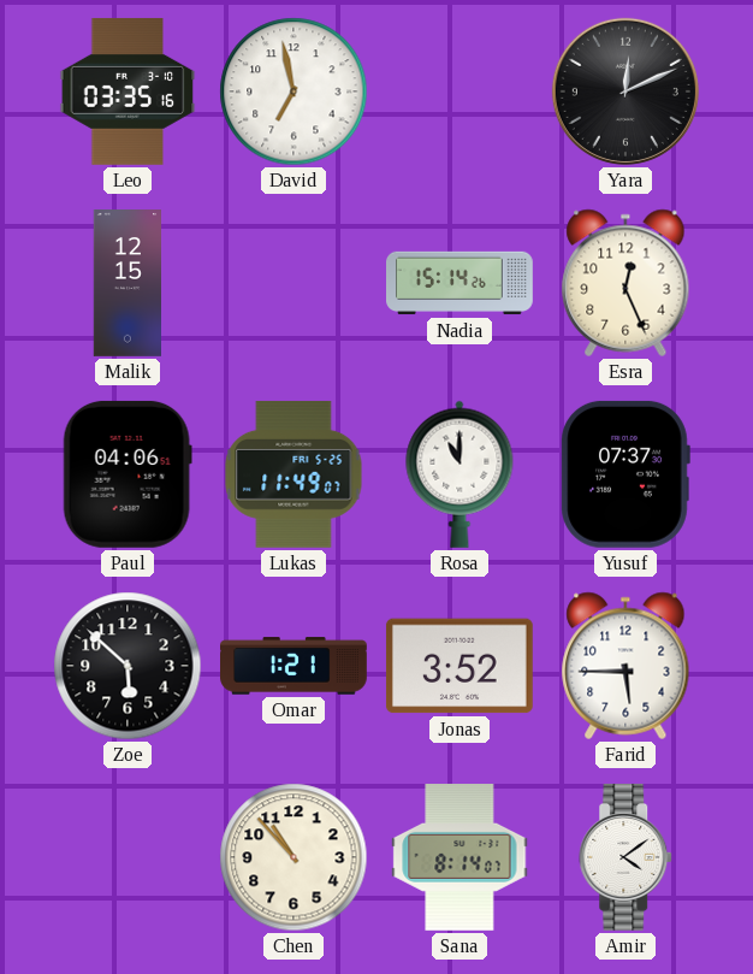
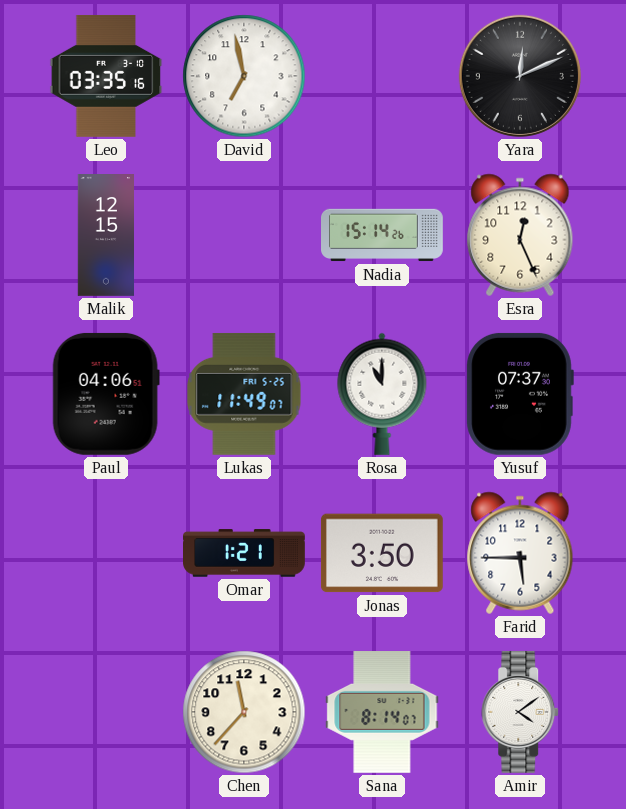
Zoe: 5:52 -> none
Jonas: 3:52 -> 3:50
Chen: 10:53 -> 11:37
